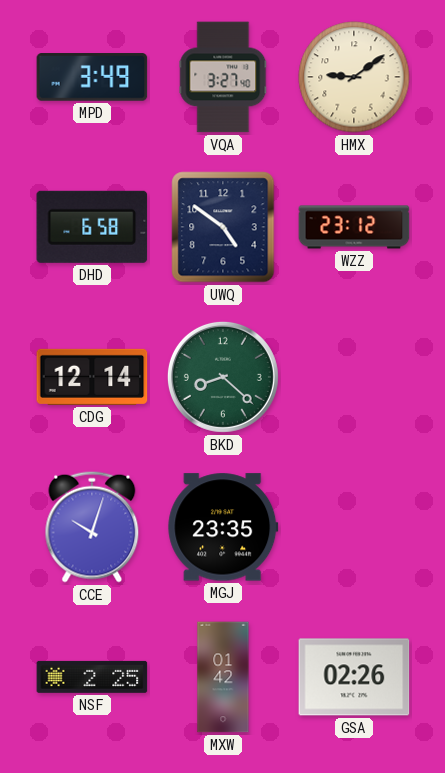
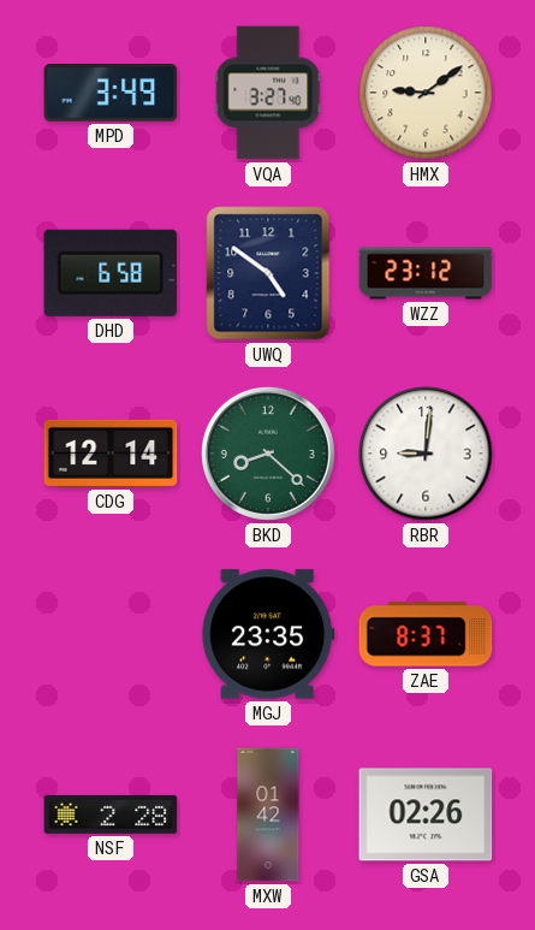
RBR: none -> 9:01
CCE: 10:03 -> none
ZAE: none -> 8:37
NSF: 2:25 -> 2:28
